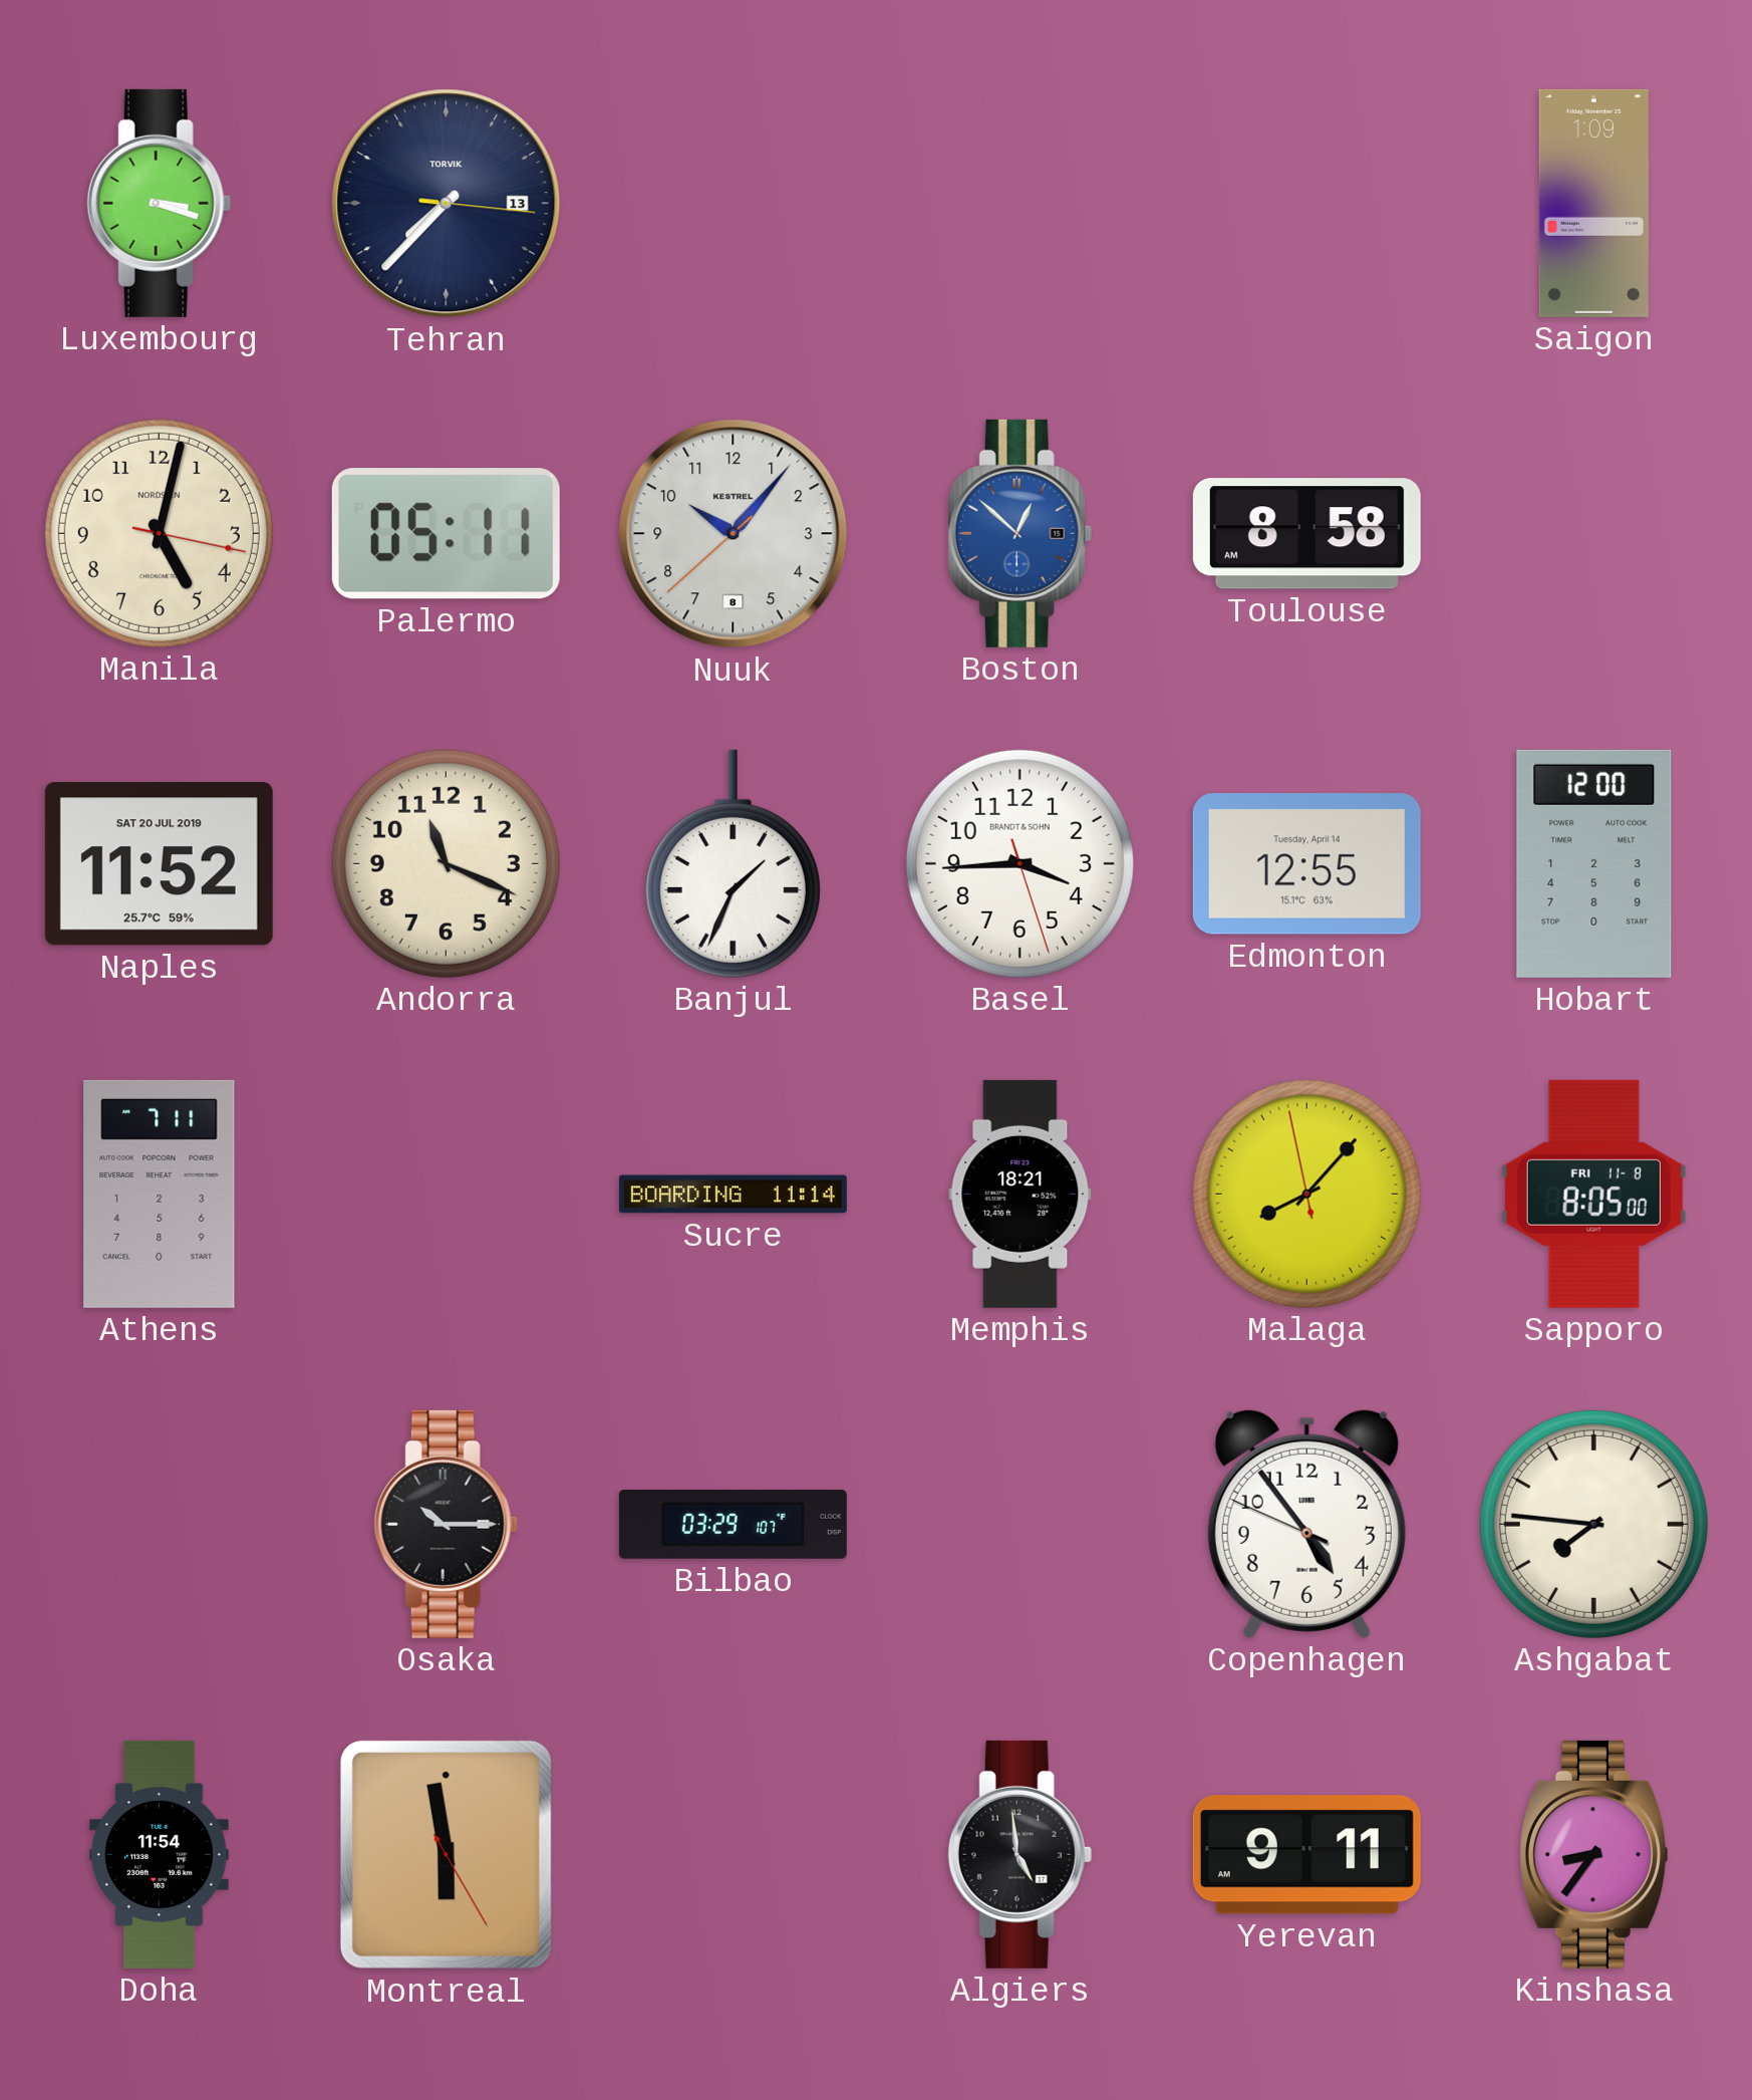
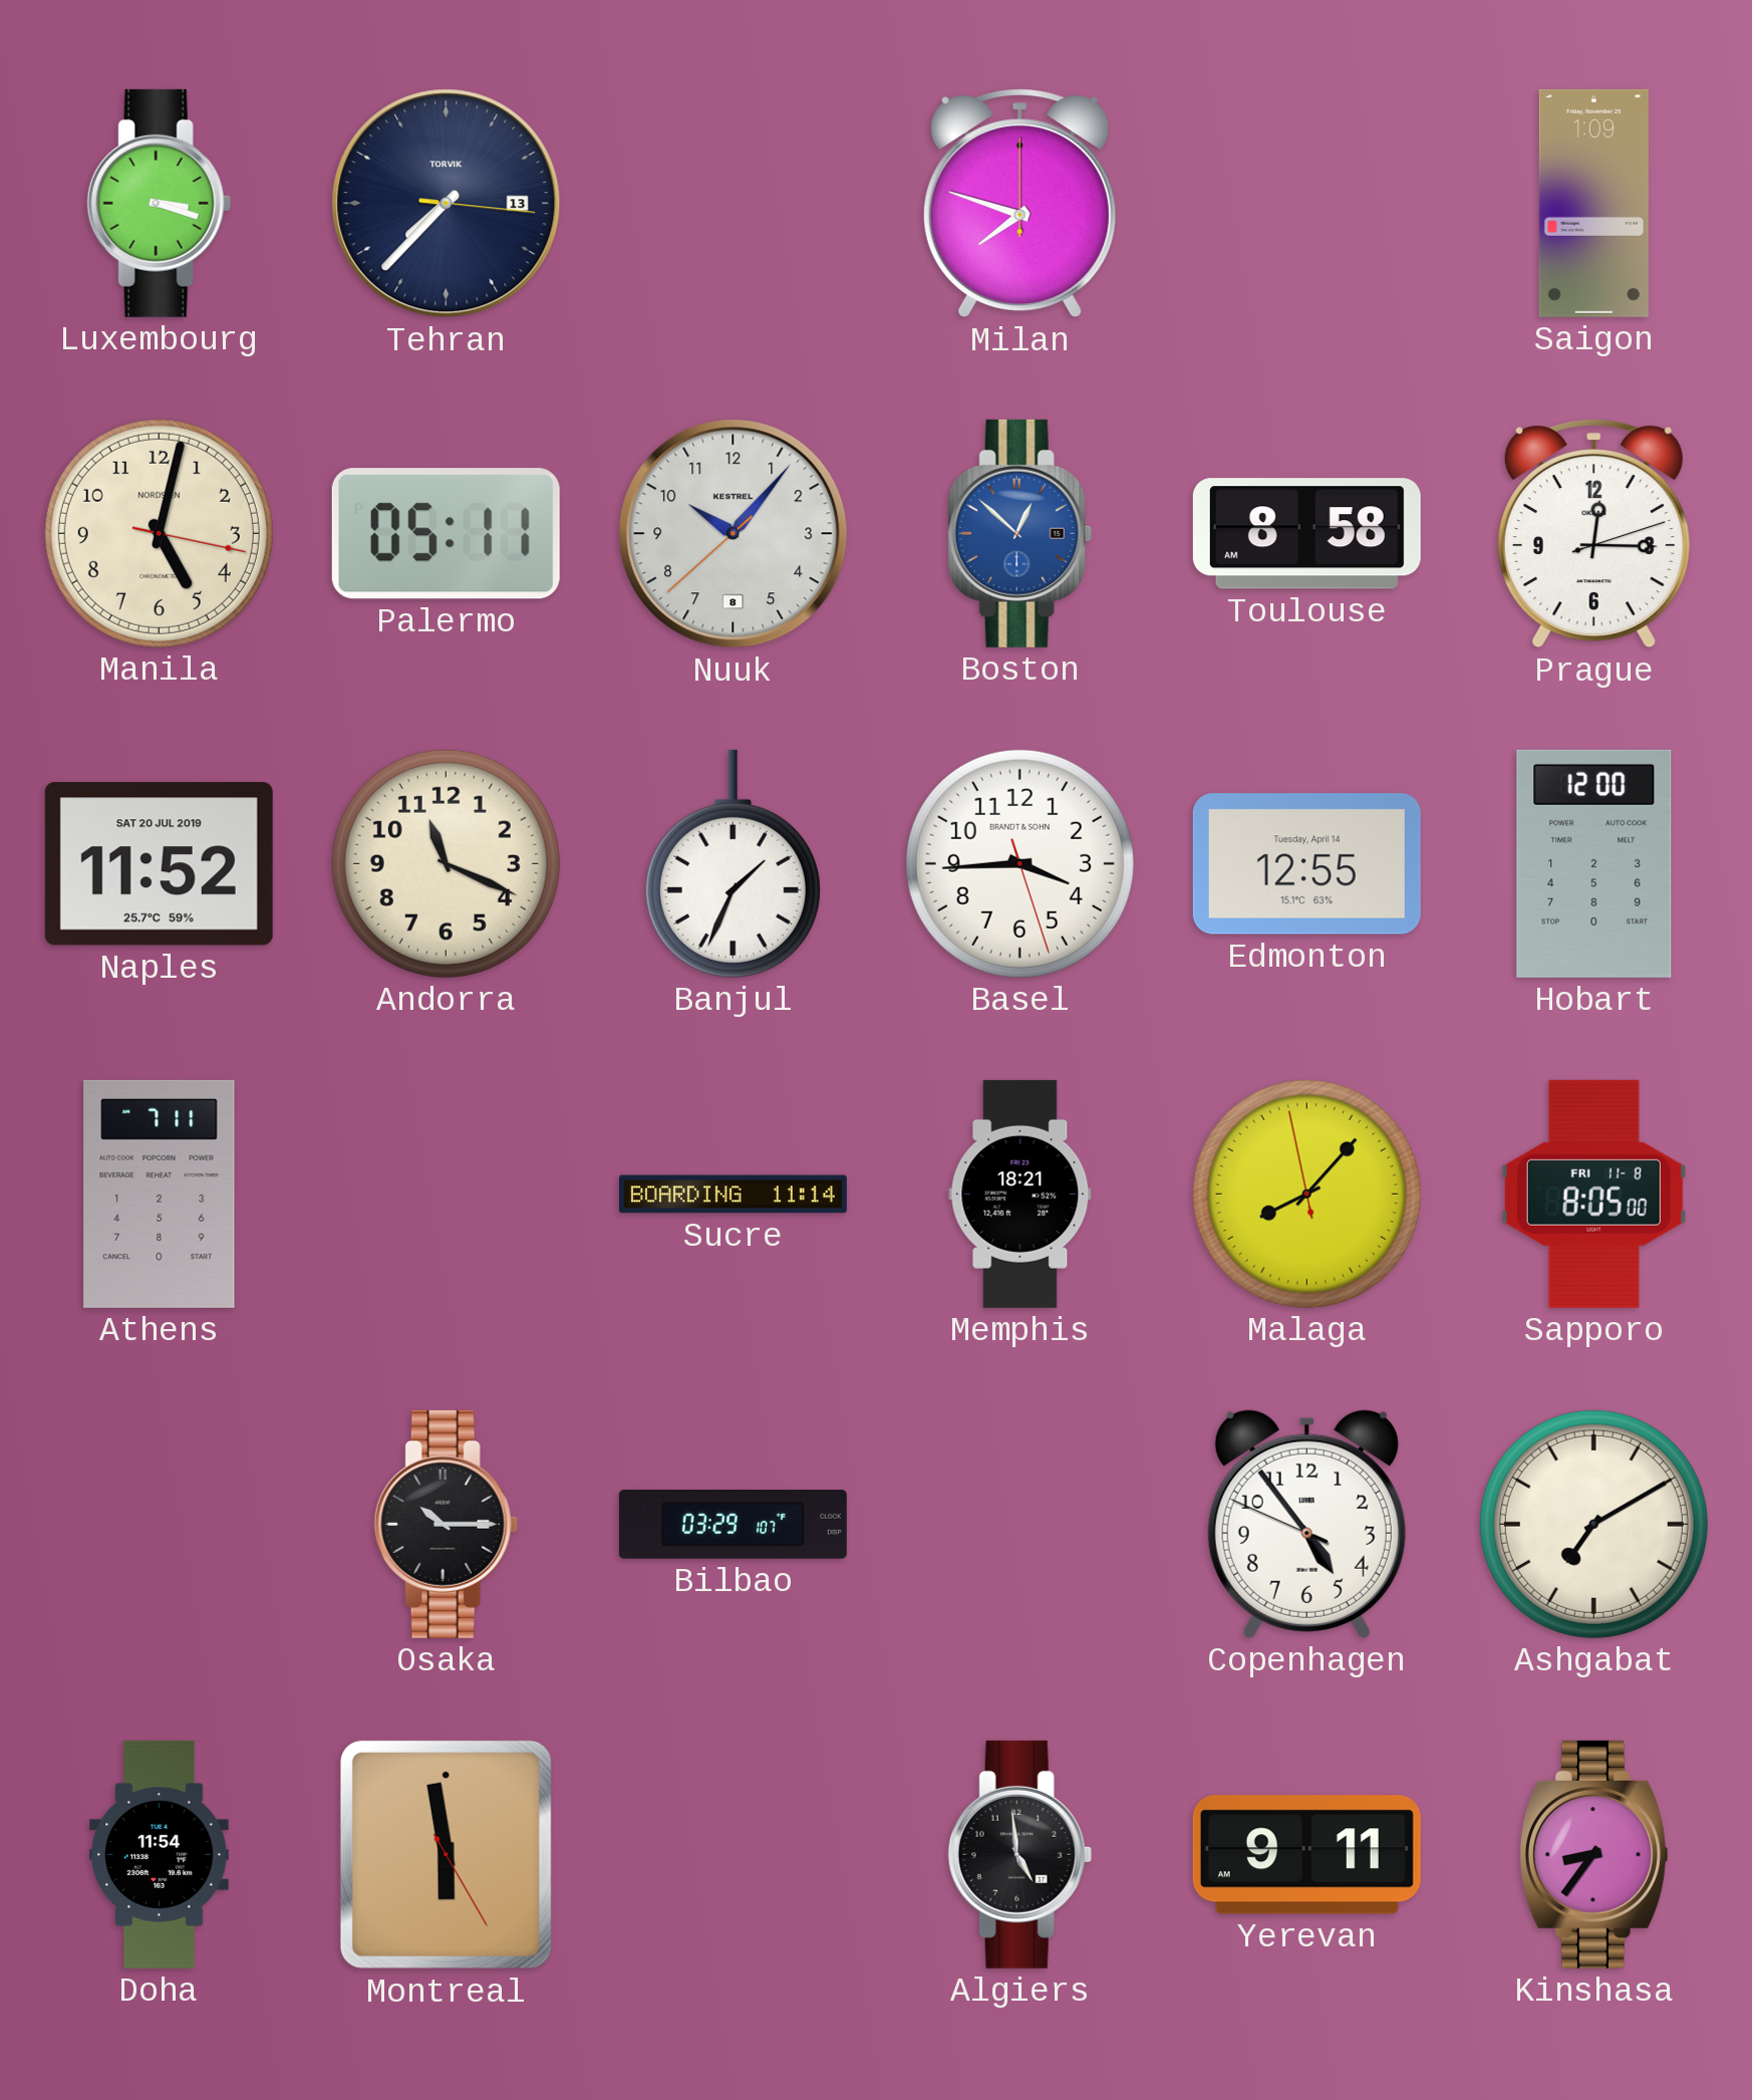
Milan: none -> 7:48
Prague: none -> 12:15
Ashgabat: 7:46 -> 7:10
